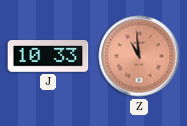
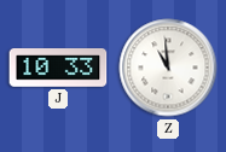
Z dial: salmon -> white
